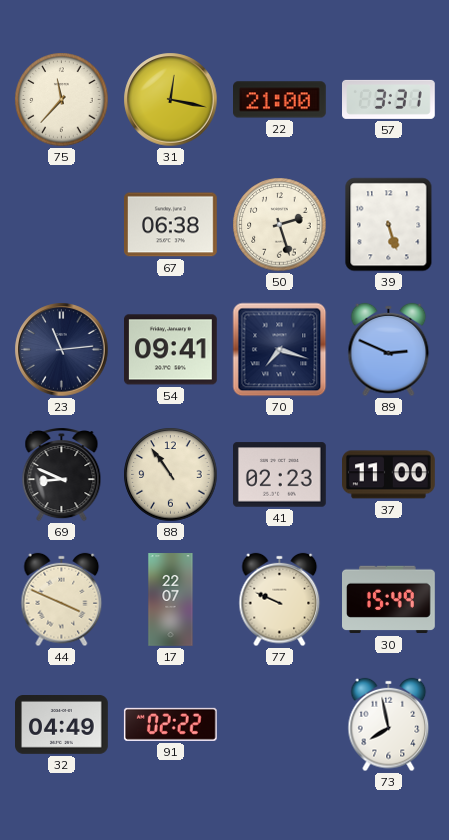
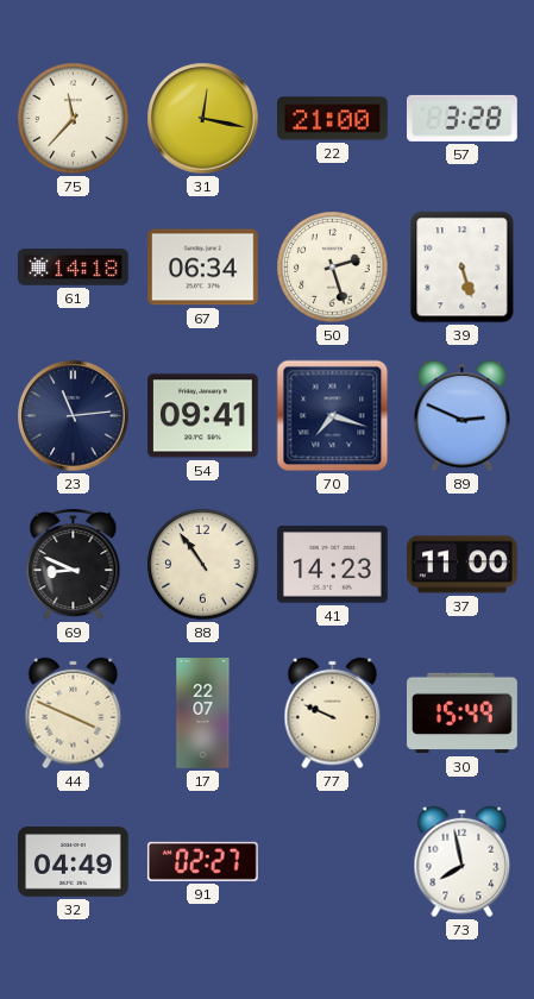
57: 3:31 -> 3:28
61: none -> 14:18
67: 06:38 -> 06:34
41: 02:23 -> 14:23
91: 02:22 -> 02:27
